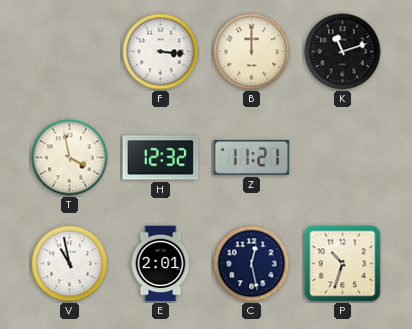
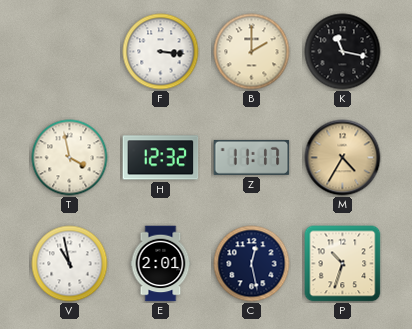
B: 12:00 -> 2:00
K: 11:12 -> 11:17
Z: 11:21 -> 11:17
M: none -> 4:35
